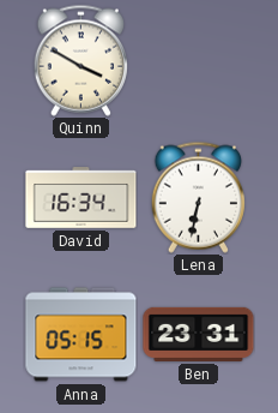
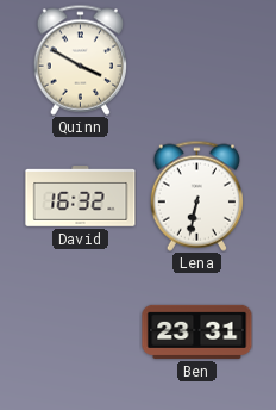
David: 16:34 -> 16:32
Anna: 05:15 -> none
